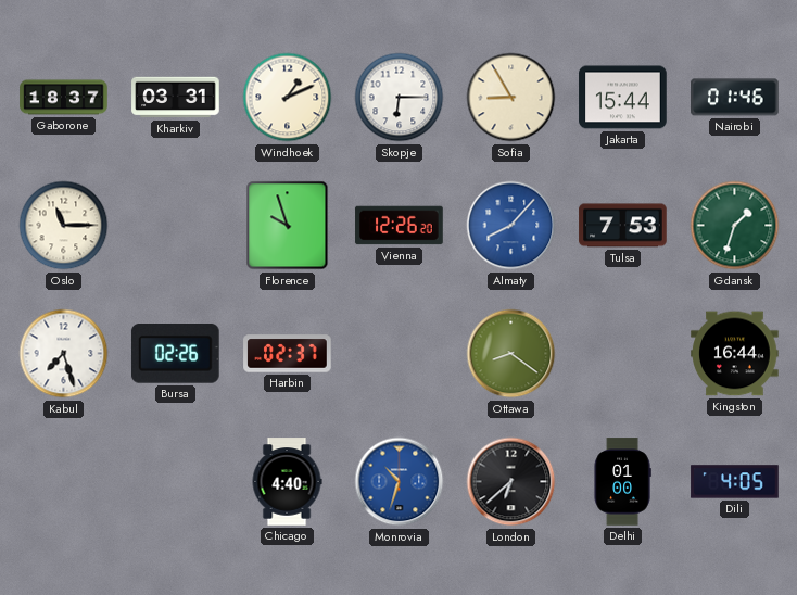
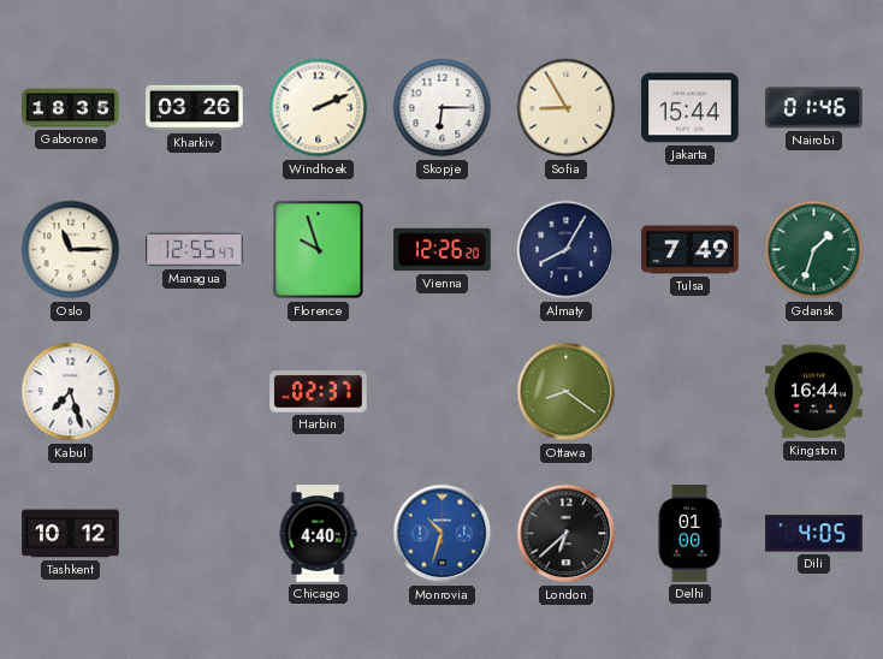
Gaborone: 18:37 -> 18:35
Kharkiv: 03:31 -> 03:26
Windhoek: 1:11 -> 2:11
Managua: none -> 12:55
Almaty: 8:07 -> 8:05
Almaty dial: blue -> navy
Tulsa: 7:53 -> 7:49
Bursa: 02:26 -> none
Tashkent: none -> 10:12
